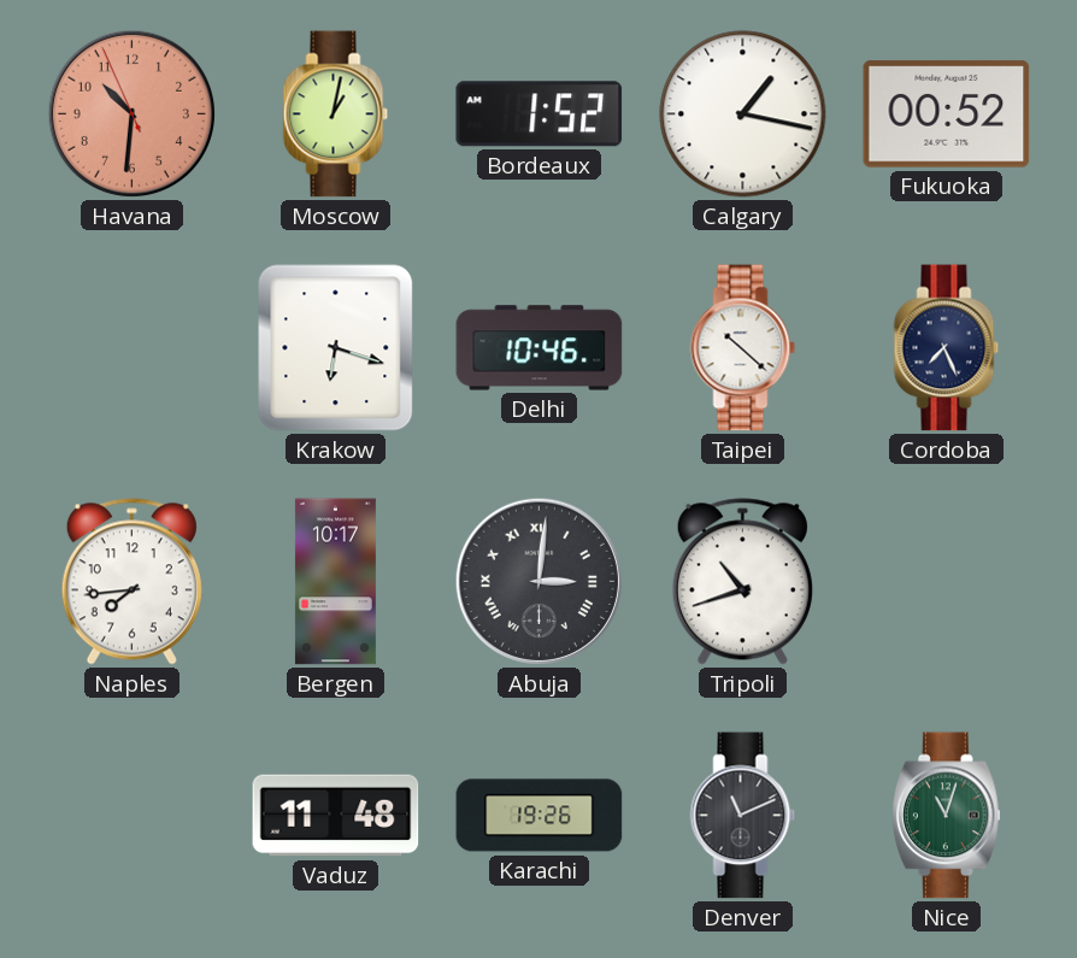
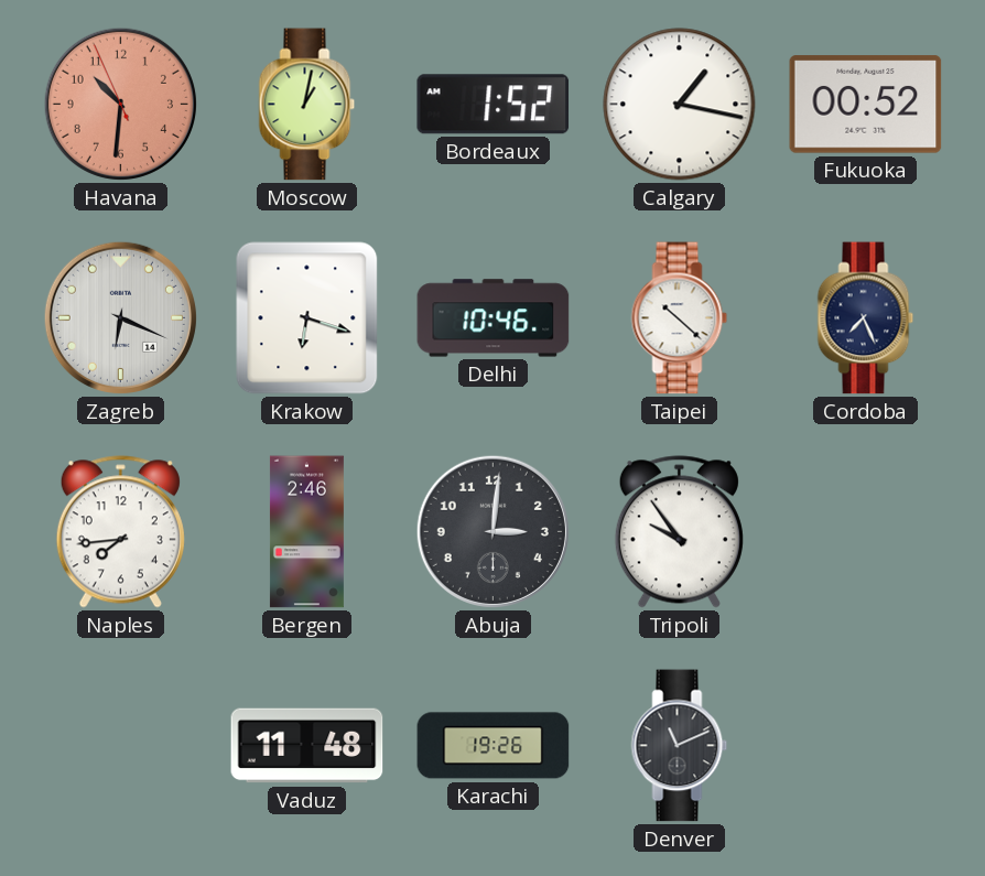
Zagreb: none -> 6:19
Bergen: 10:17 -> 2:46
Abuja numerals: Roman -> Arabic
Tripoli: 10:42 -> 9:54
Nice: 11:03 -> none
